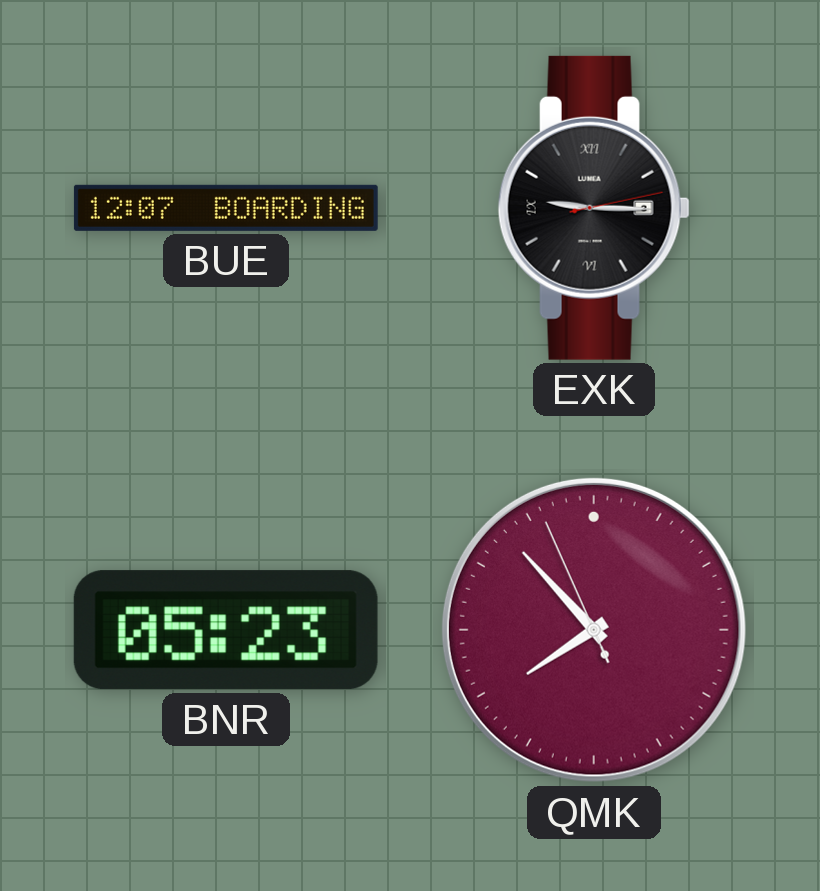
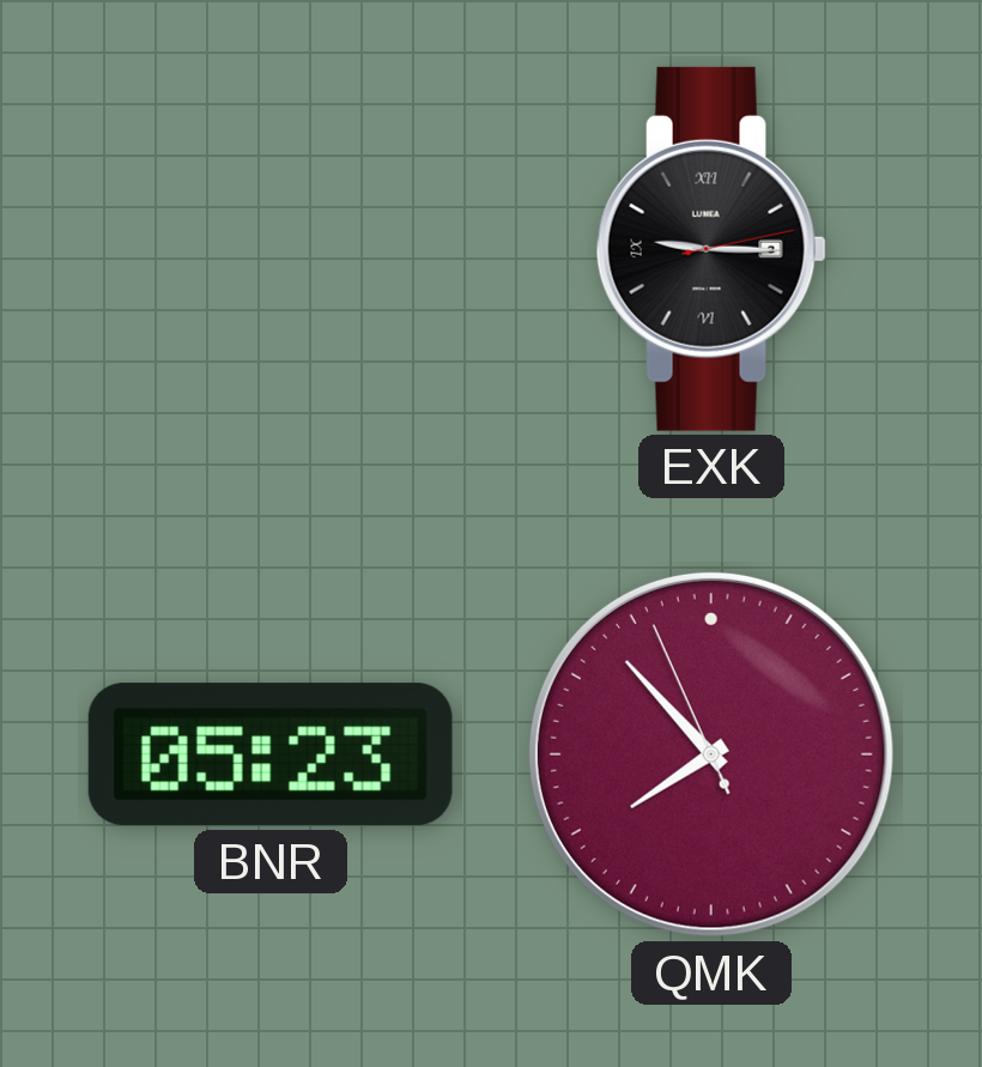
BUE: 12:07 -> none
